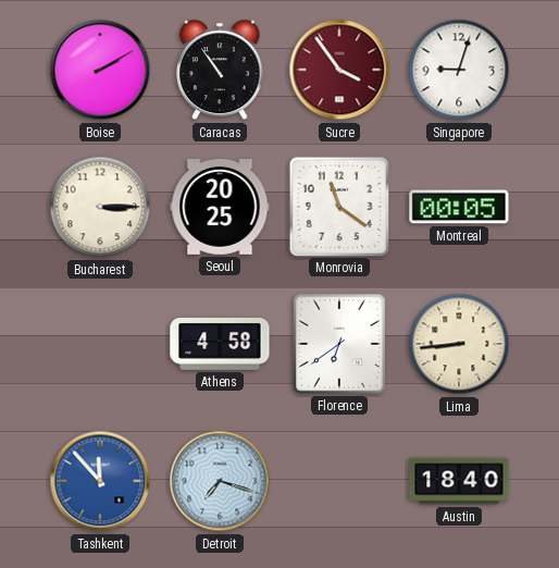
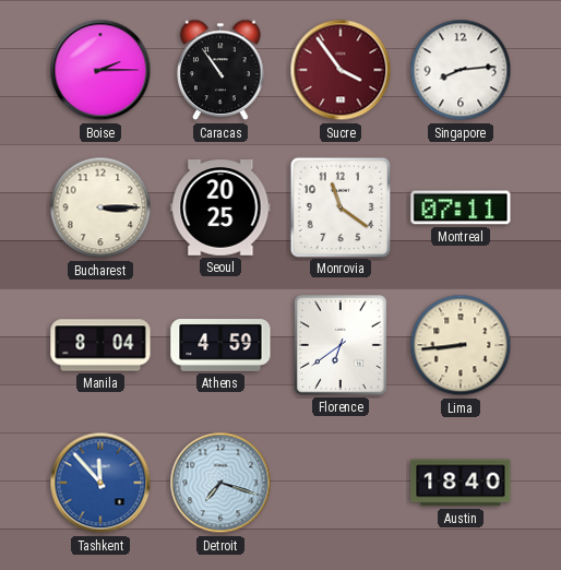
Boise: 2:10 -> 2:15
Singapore: 9:03 -> 8:14
Montreal: 00:05 -> 07:11
Manila: none -> 8:04
Athens: 4:58 -> 4:59
